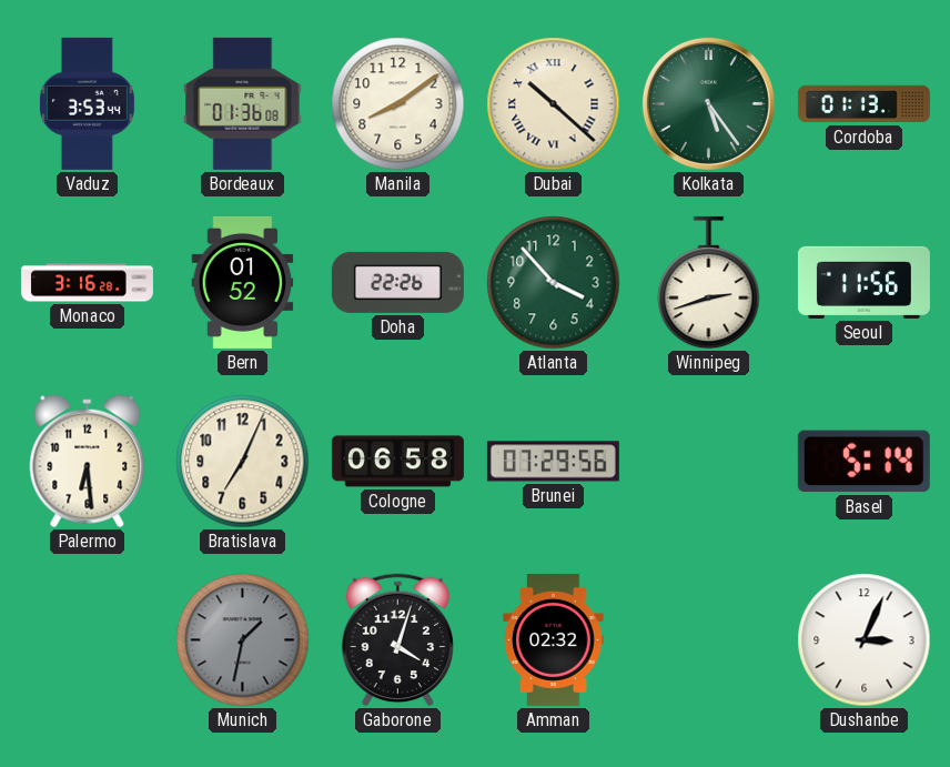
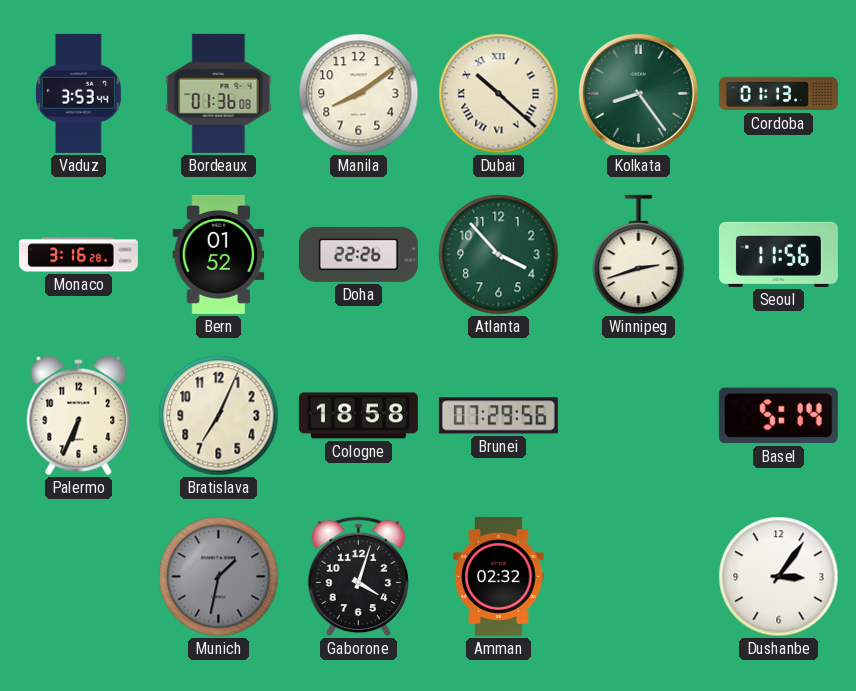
Kolkata: 5:24 -> 8:24
Palermo: 6:29 -> 6:34
Cologne: 06:58 -> 18:58
Dushanbe: 3:04 -> 3:06
